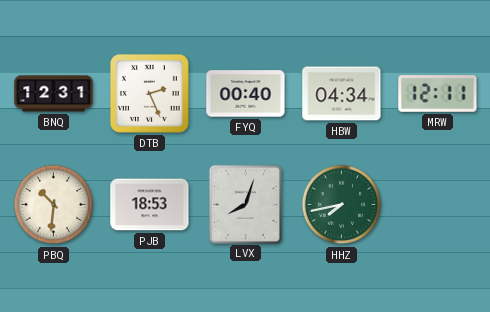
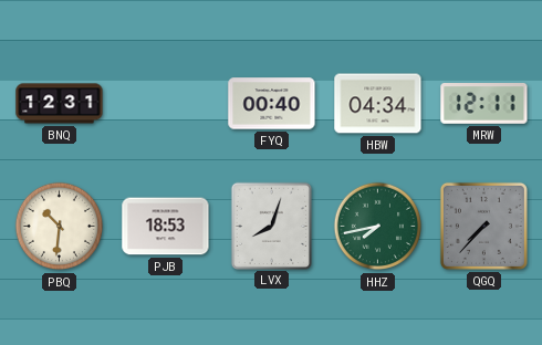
DTB: 2:26 -> none
QGQ: none -> 7:37
